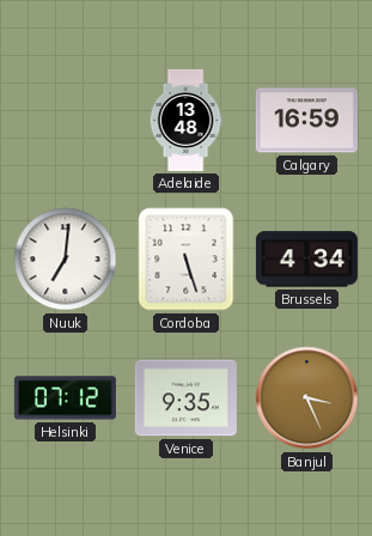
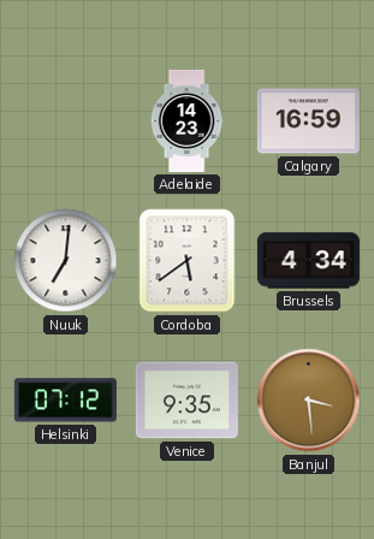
Adelaide: 13:48 -> 14:23
Cordoba: 5:27 -> 5:39
Banjul: 3:26 -> 3:29
